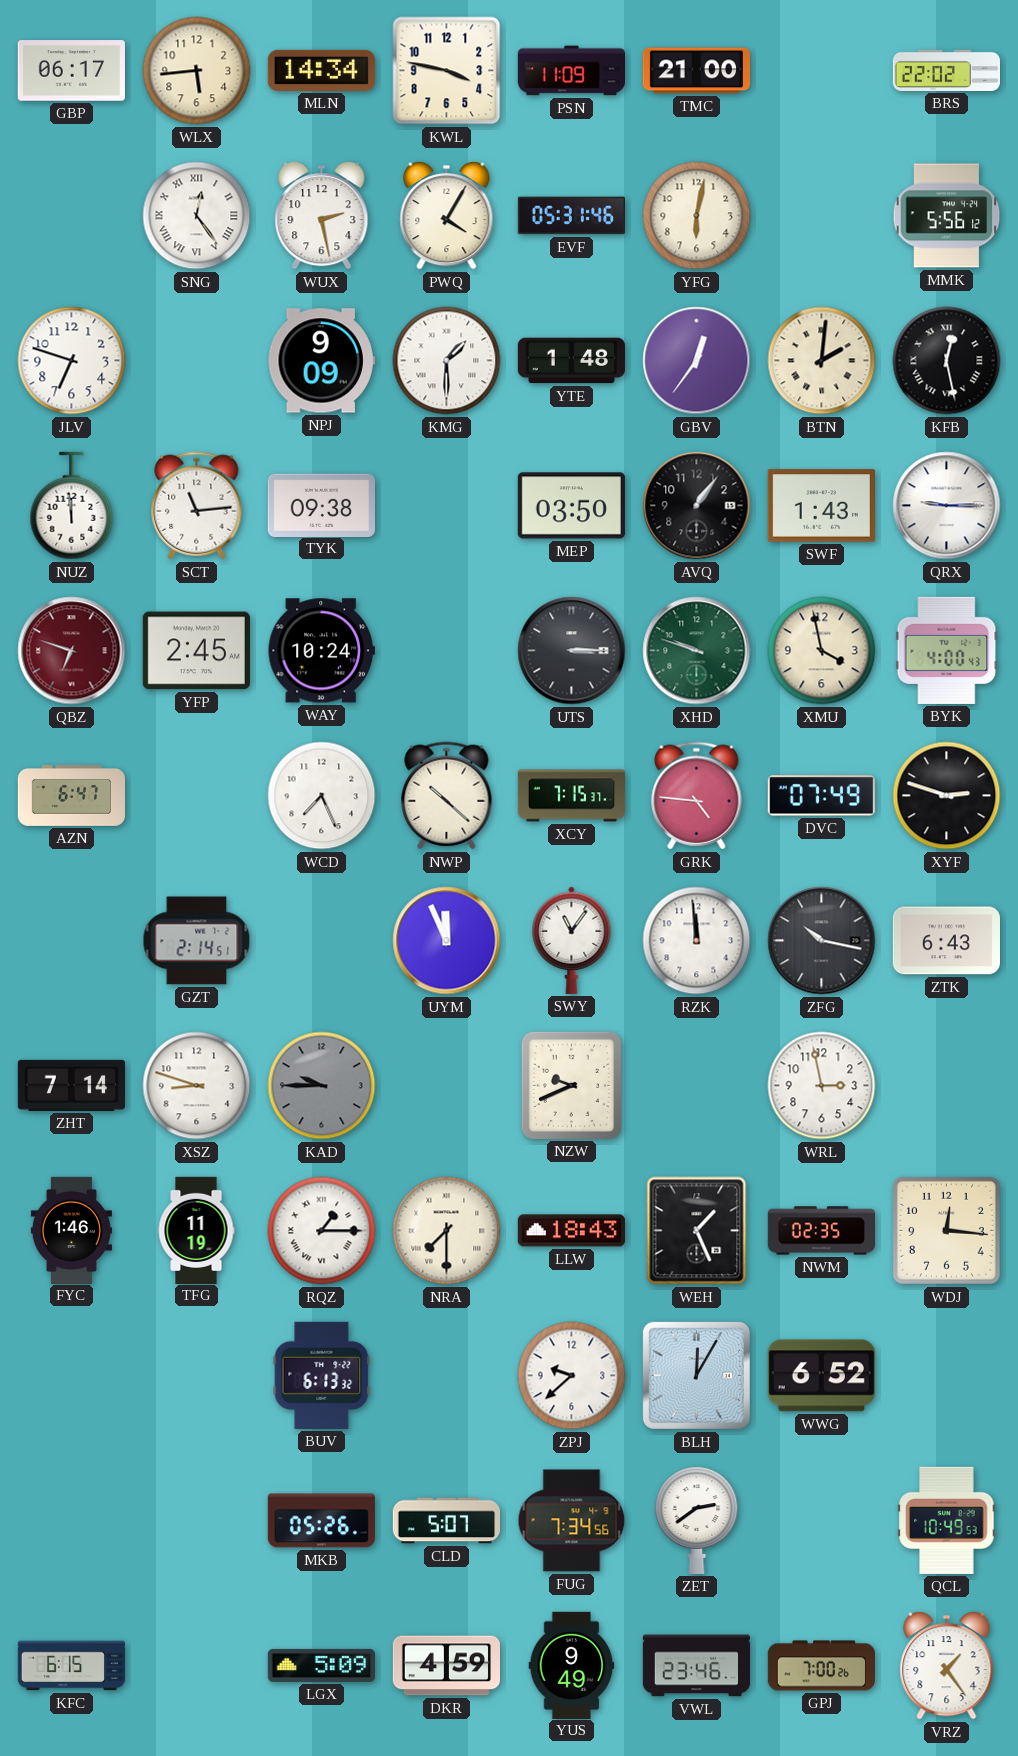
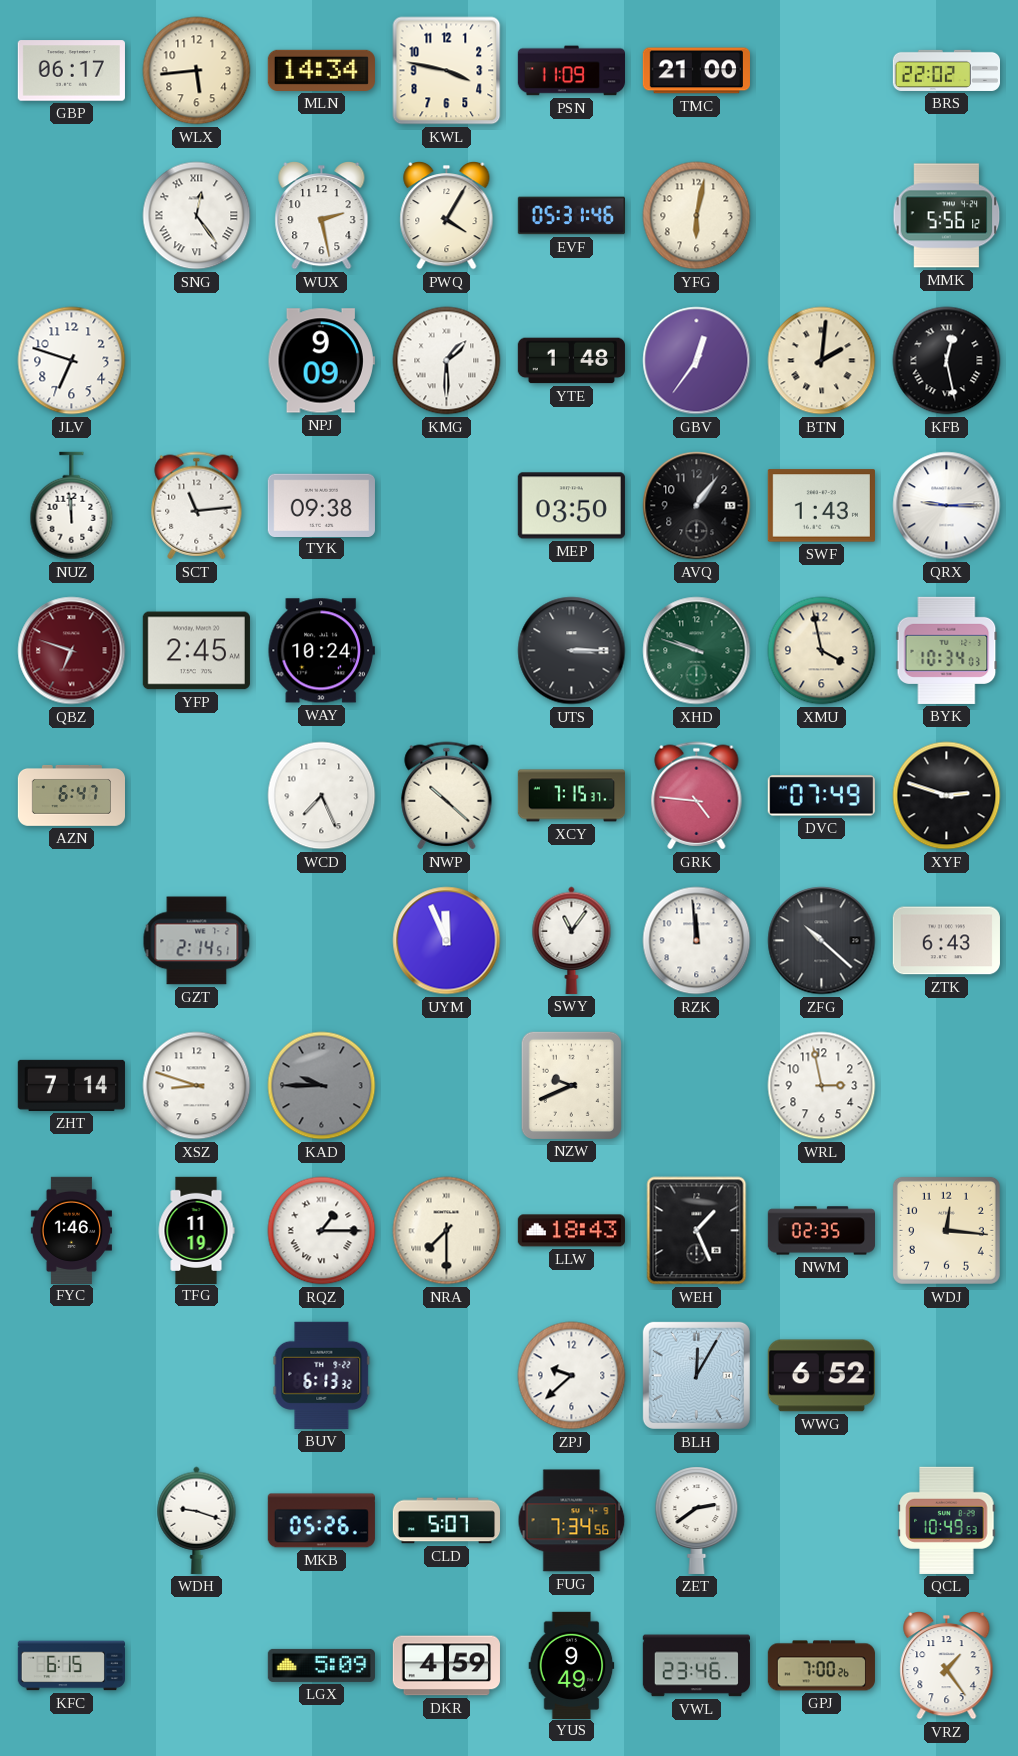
BYK: 4:00 -> 10:34
ZFG: 10:17 -> 10:22
WDH: none -> 9:18
